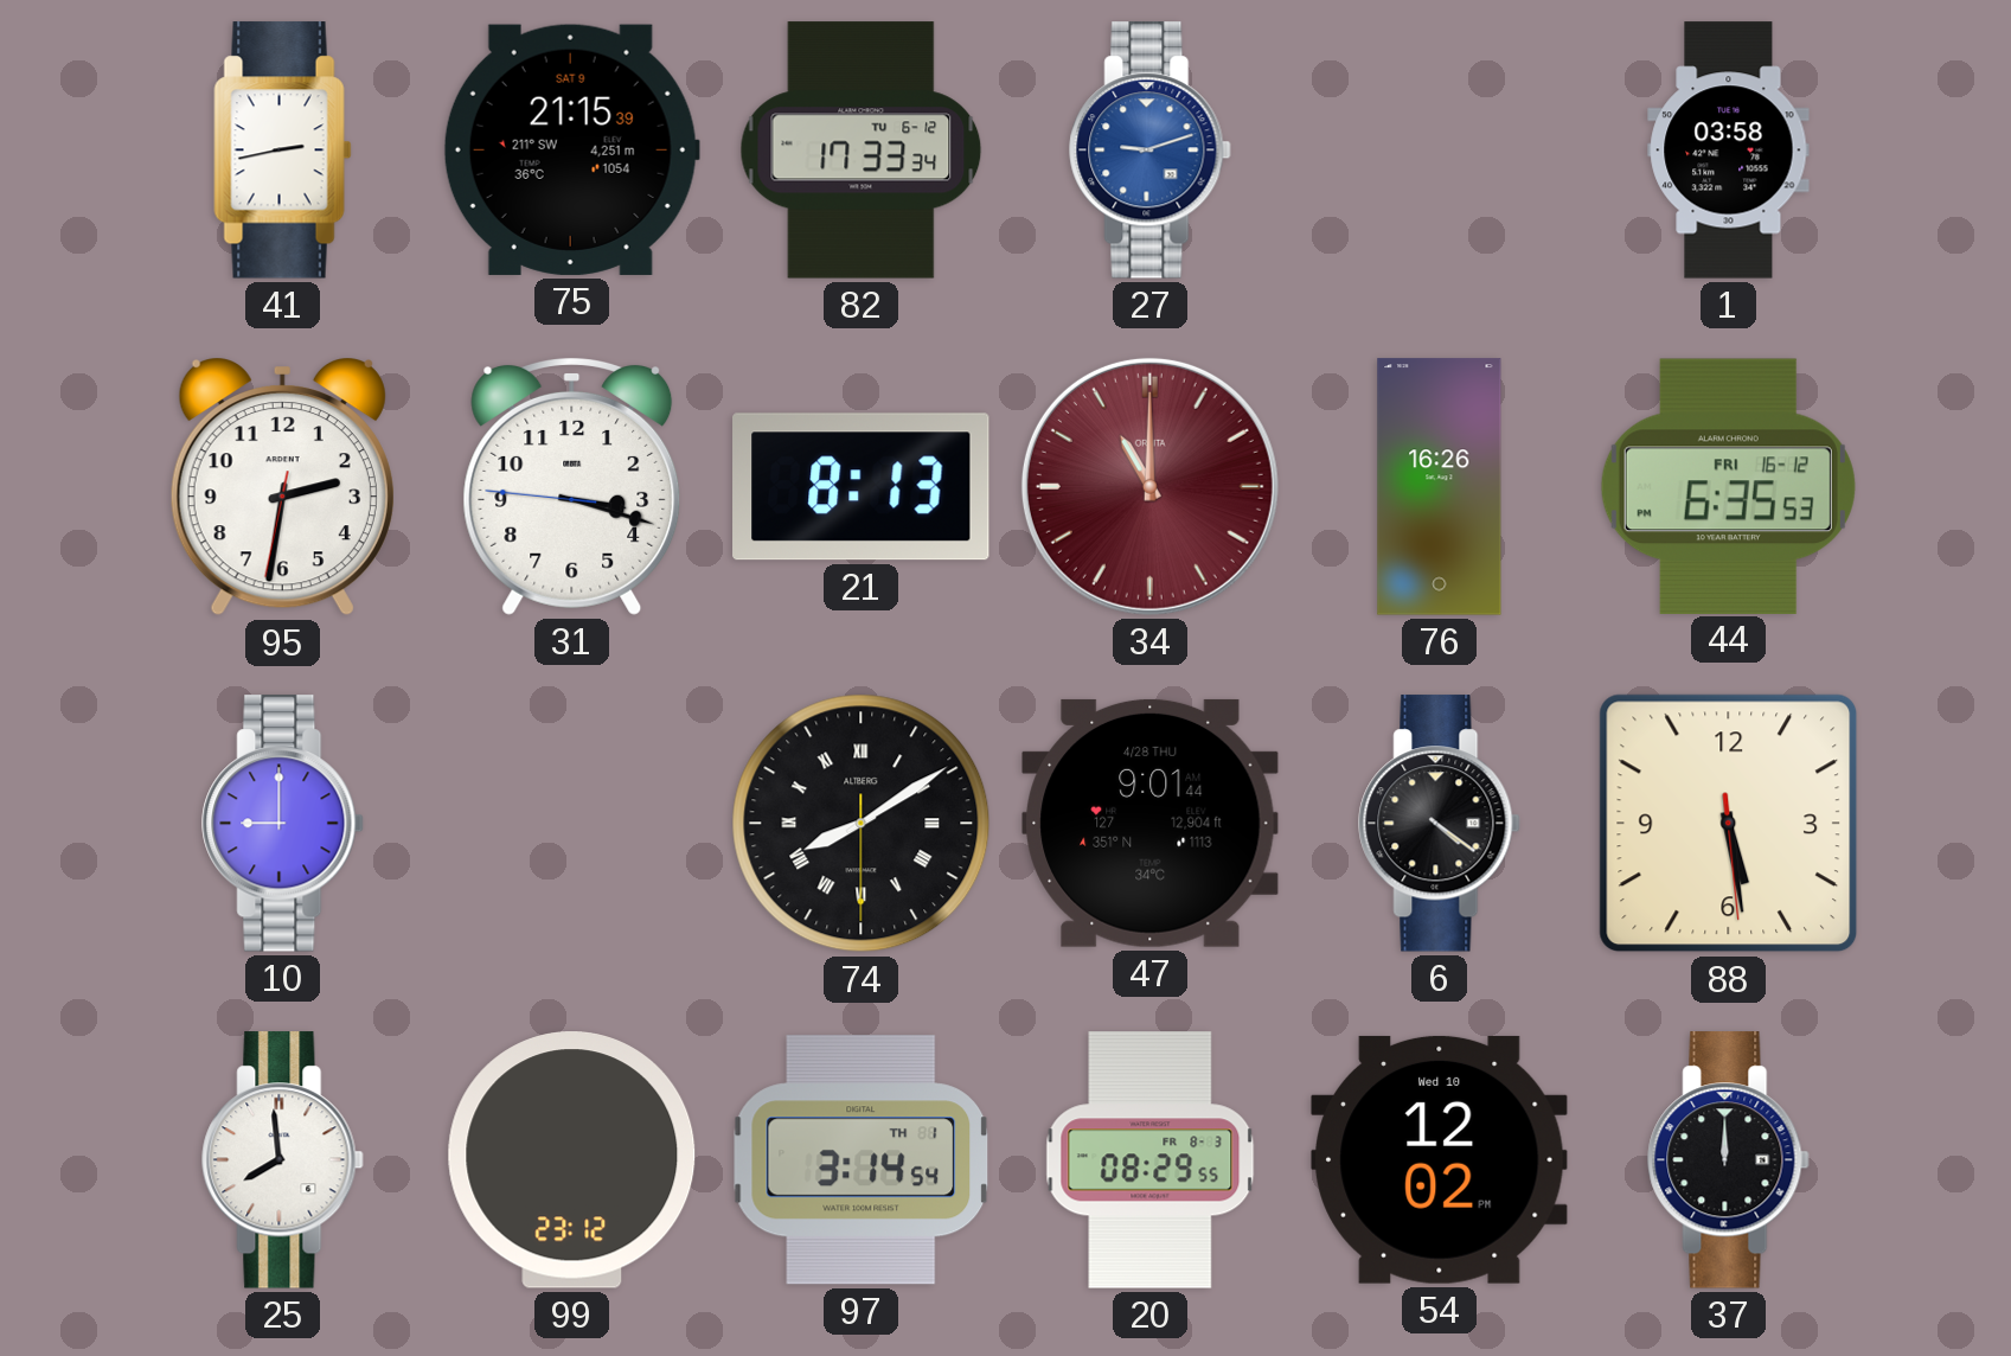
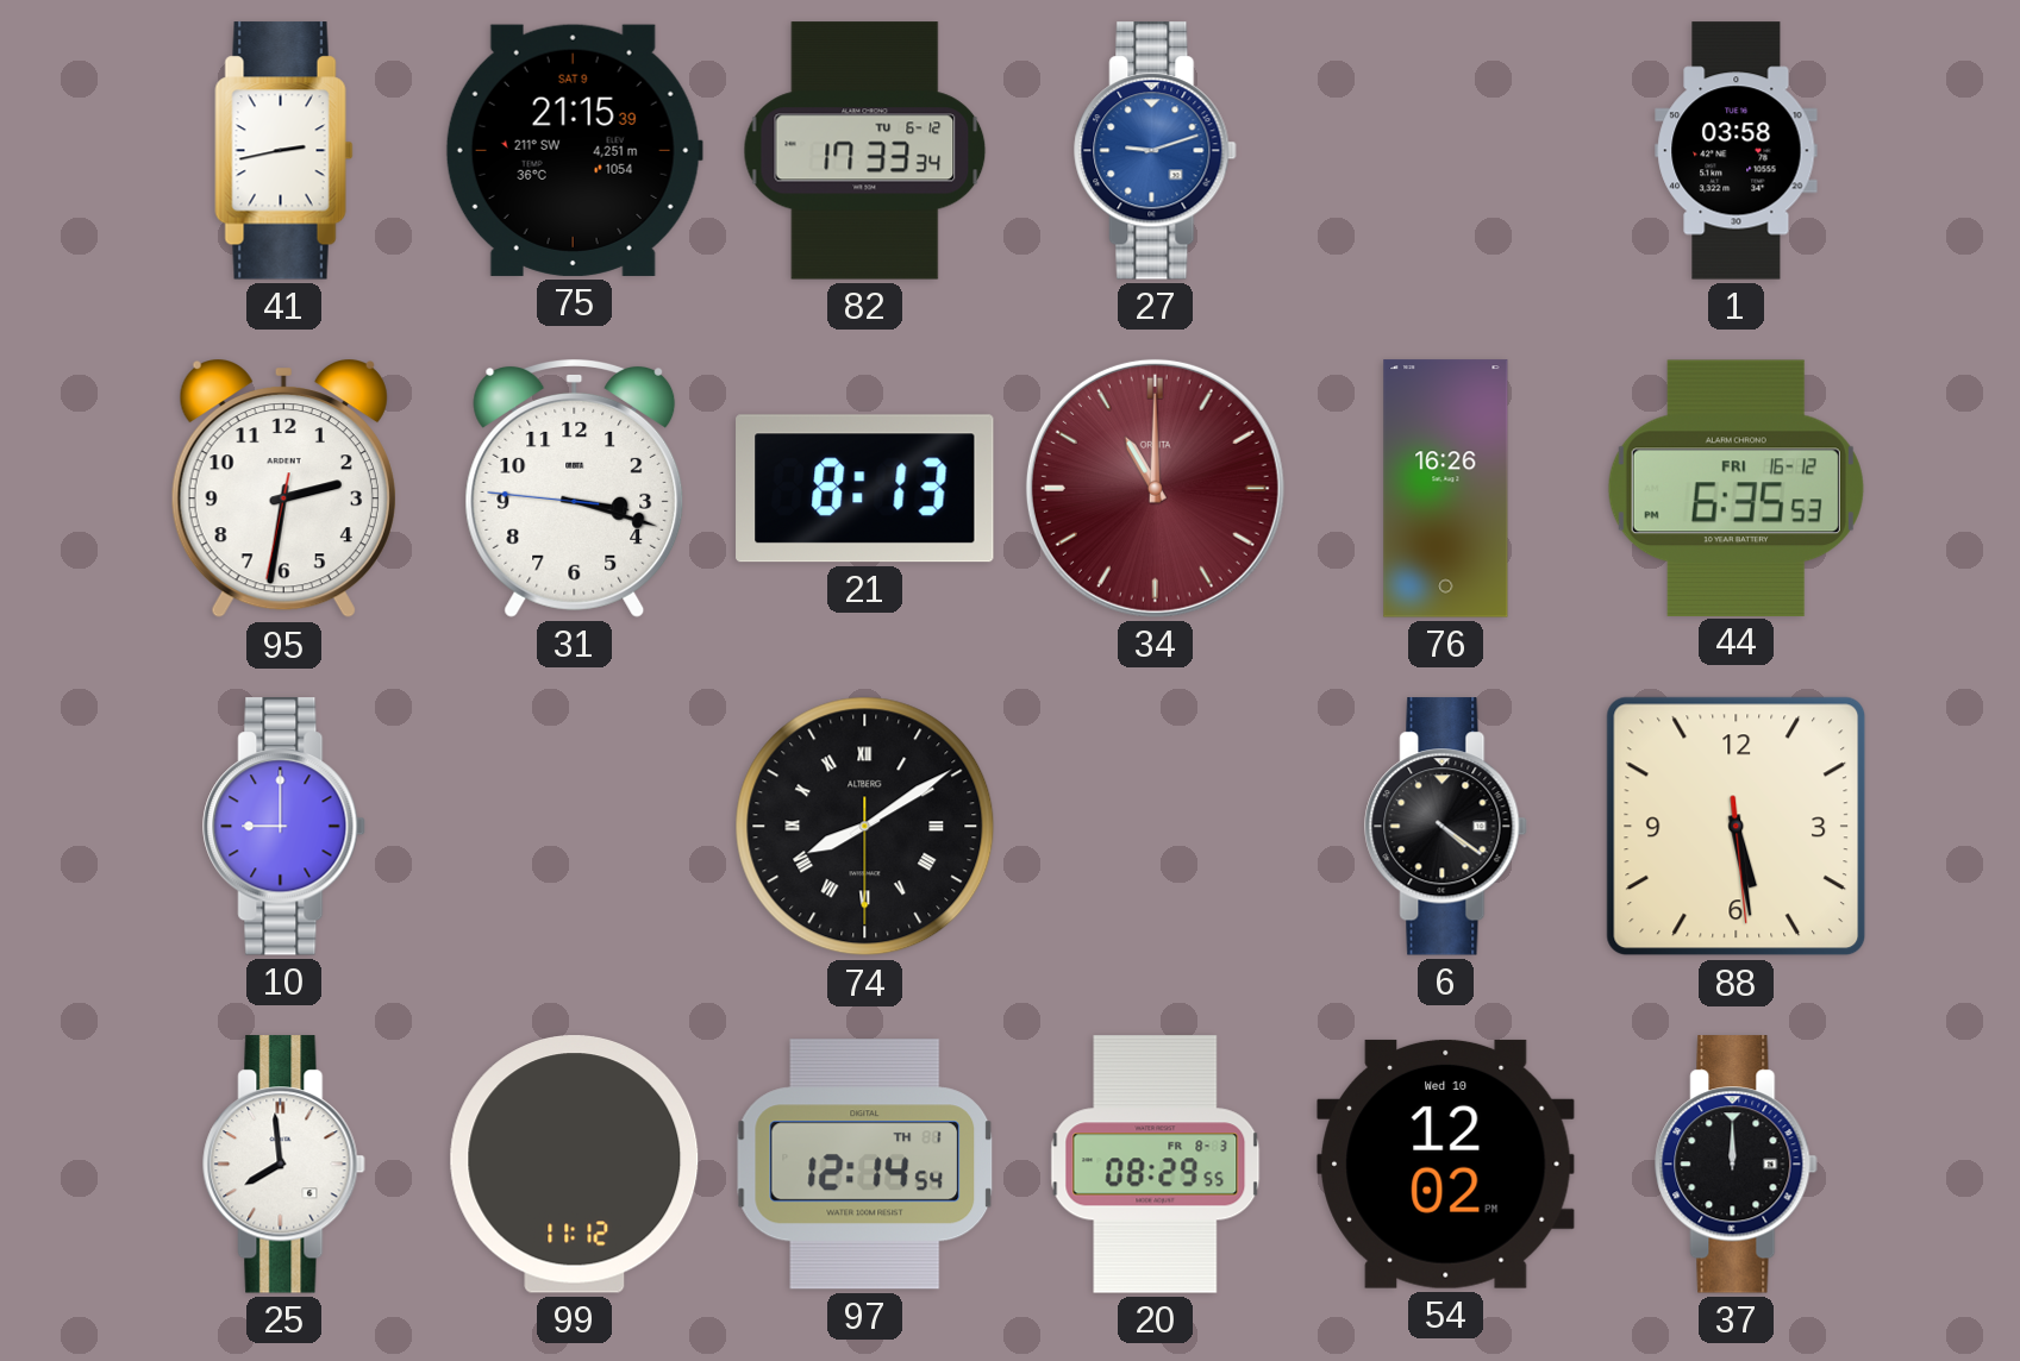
47: 9:01 -> none
99: 23:12 -> 11:12
97: 3:14 -> 12:14
